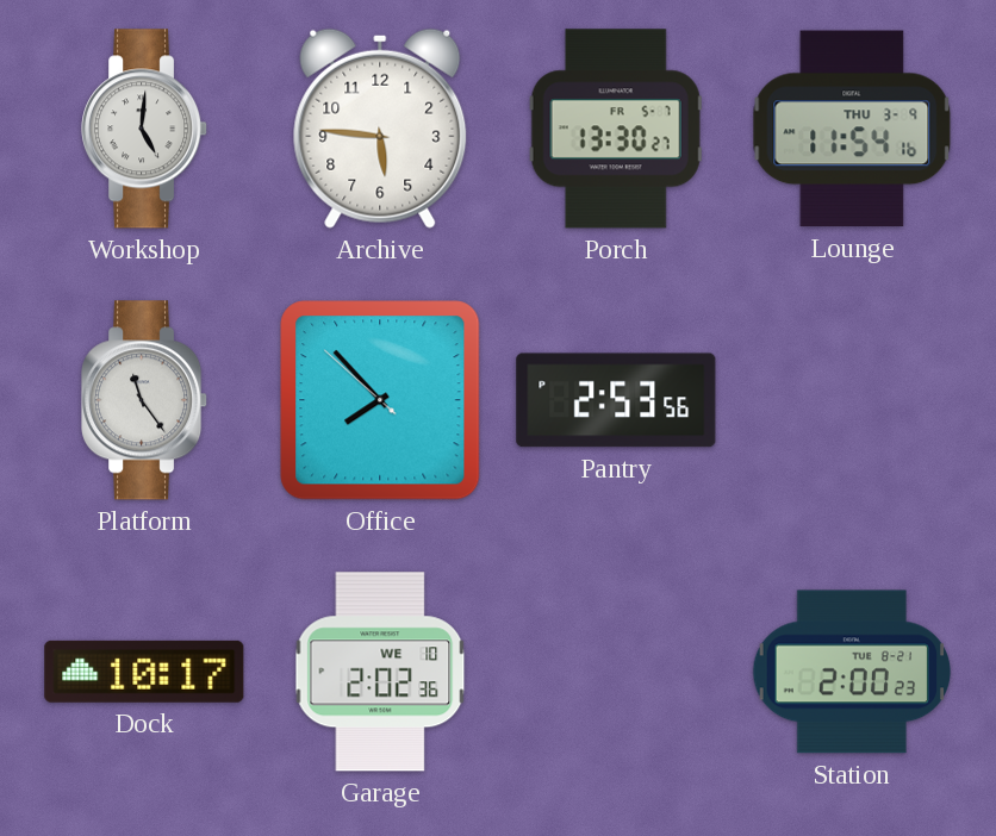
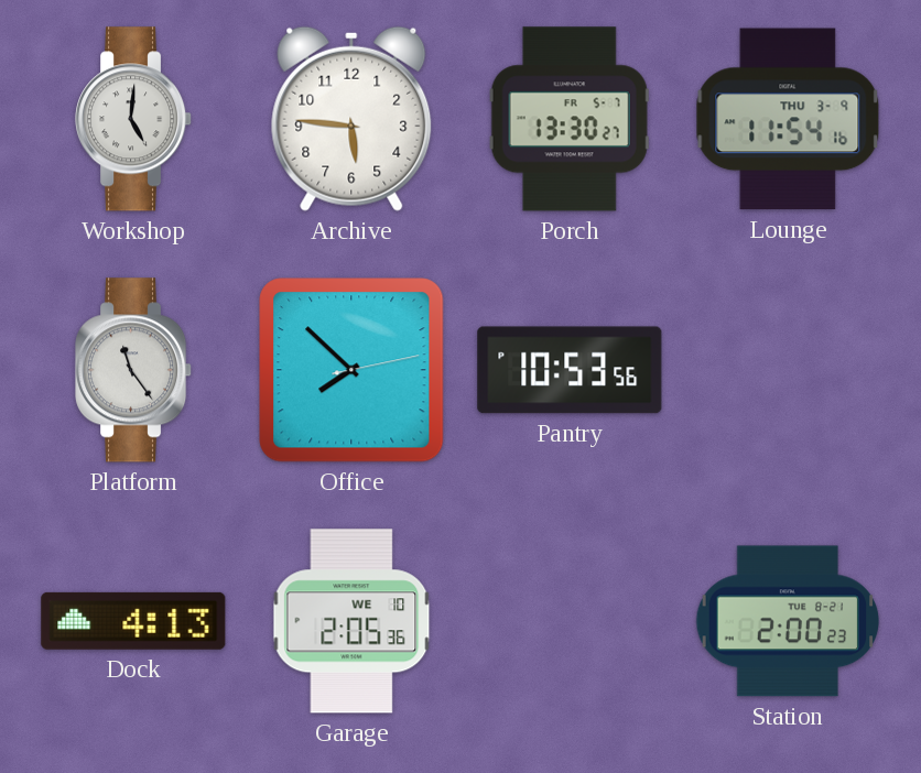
Office: 7:52:52 -> 7:52:13
Pantry: 2:53 -> 10:53
Dock: 10:17 -> 4:13
Garage: 2:02 -> 2:05
